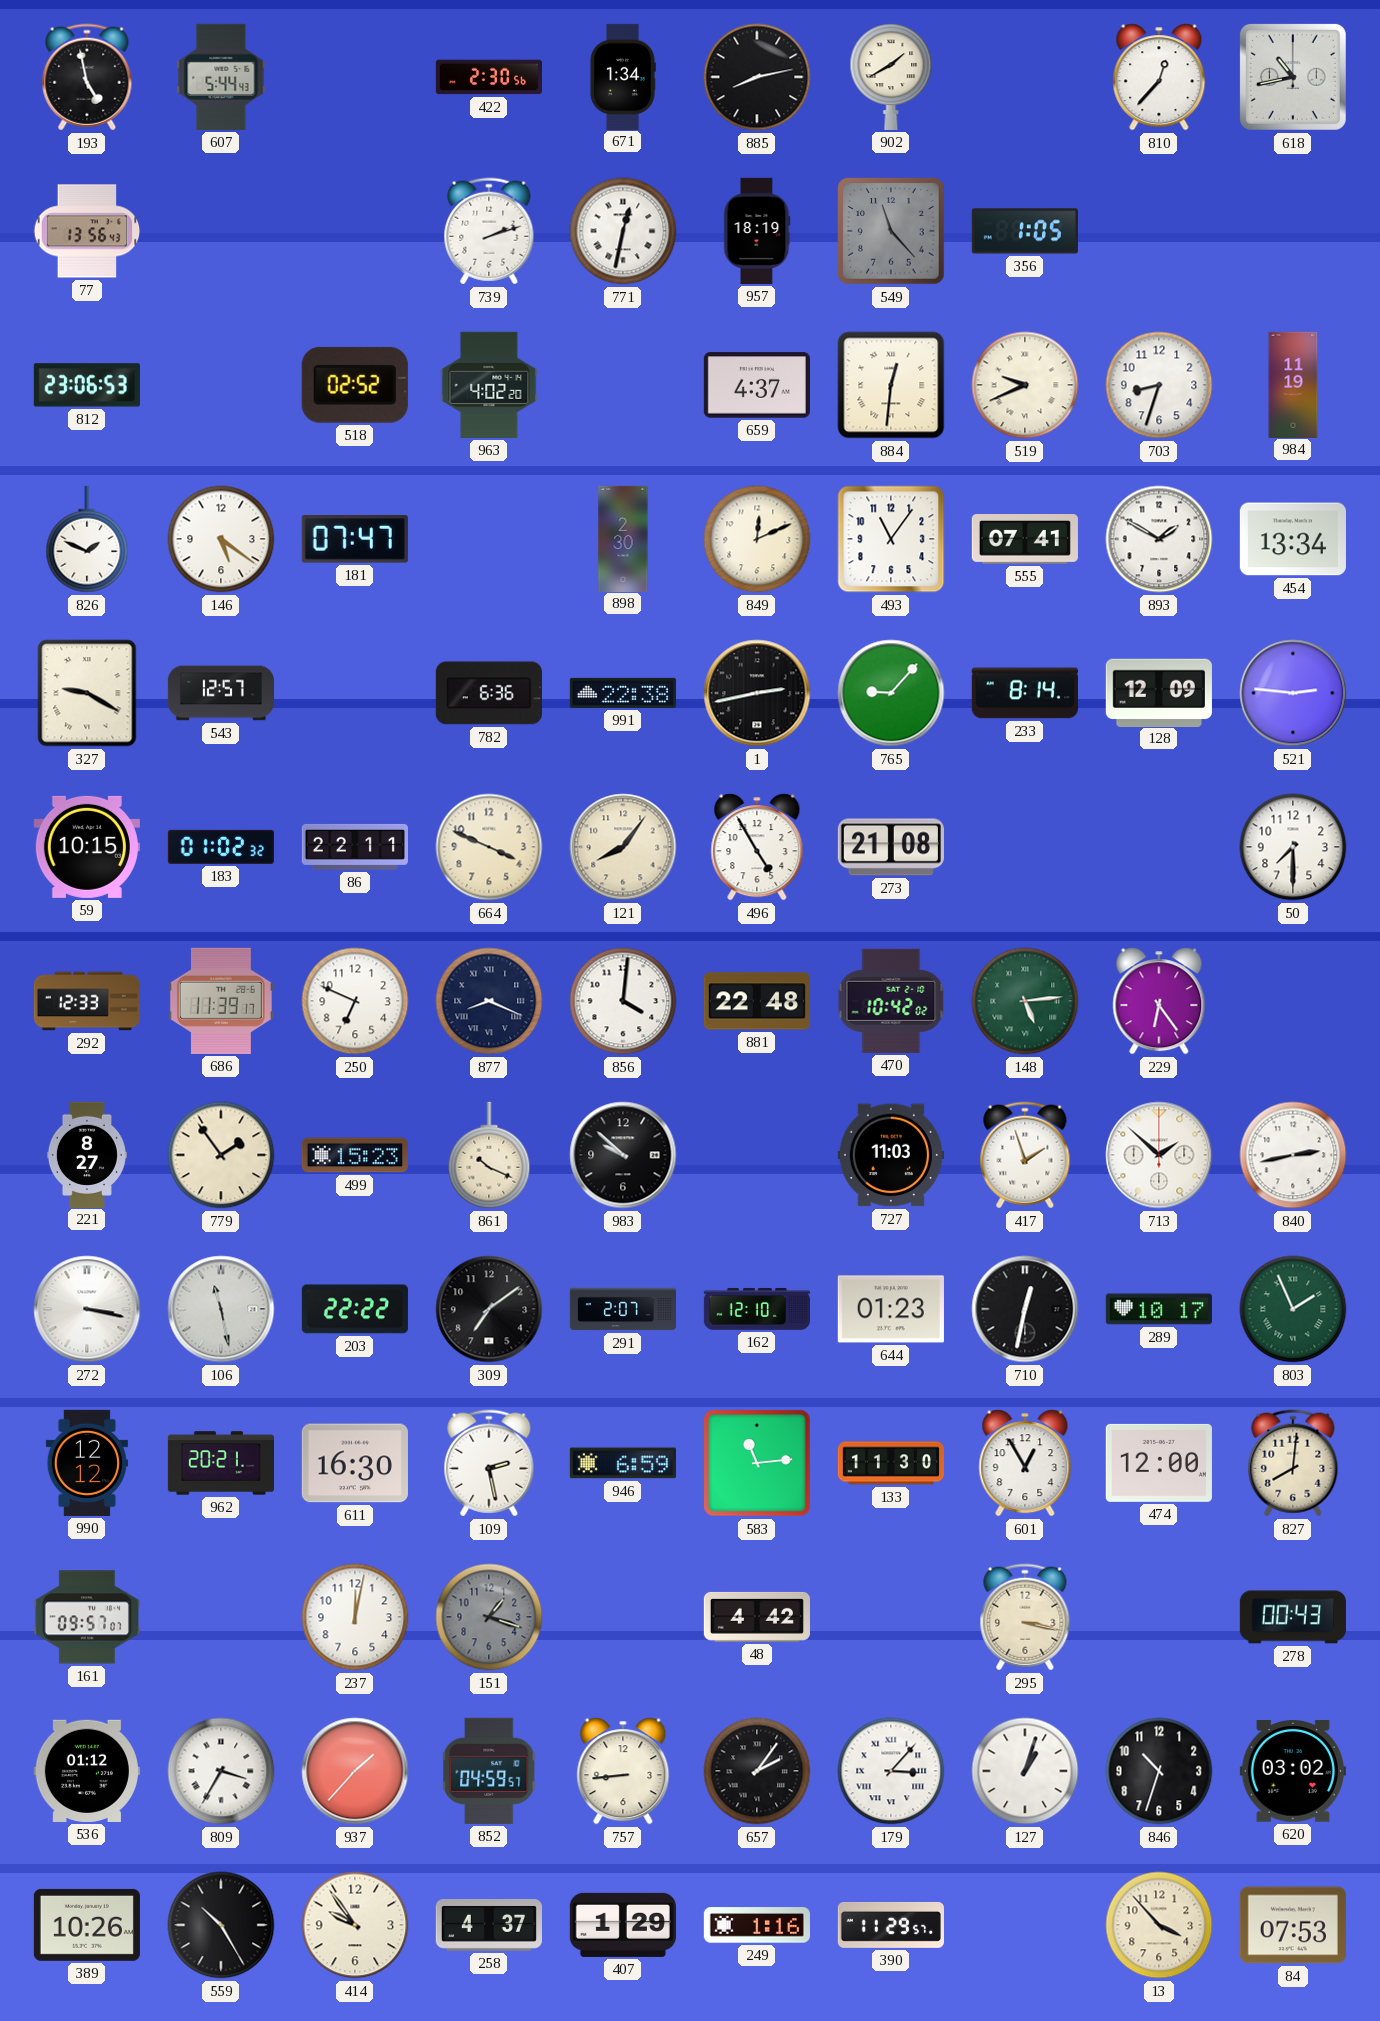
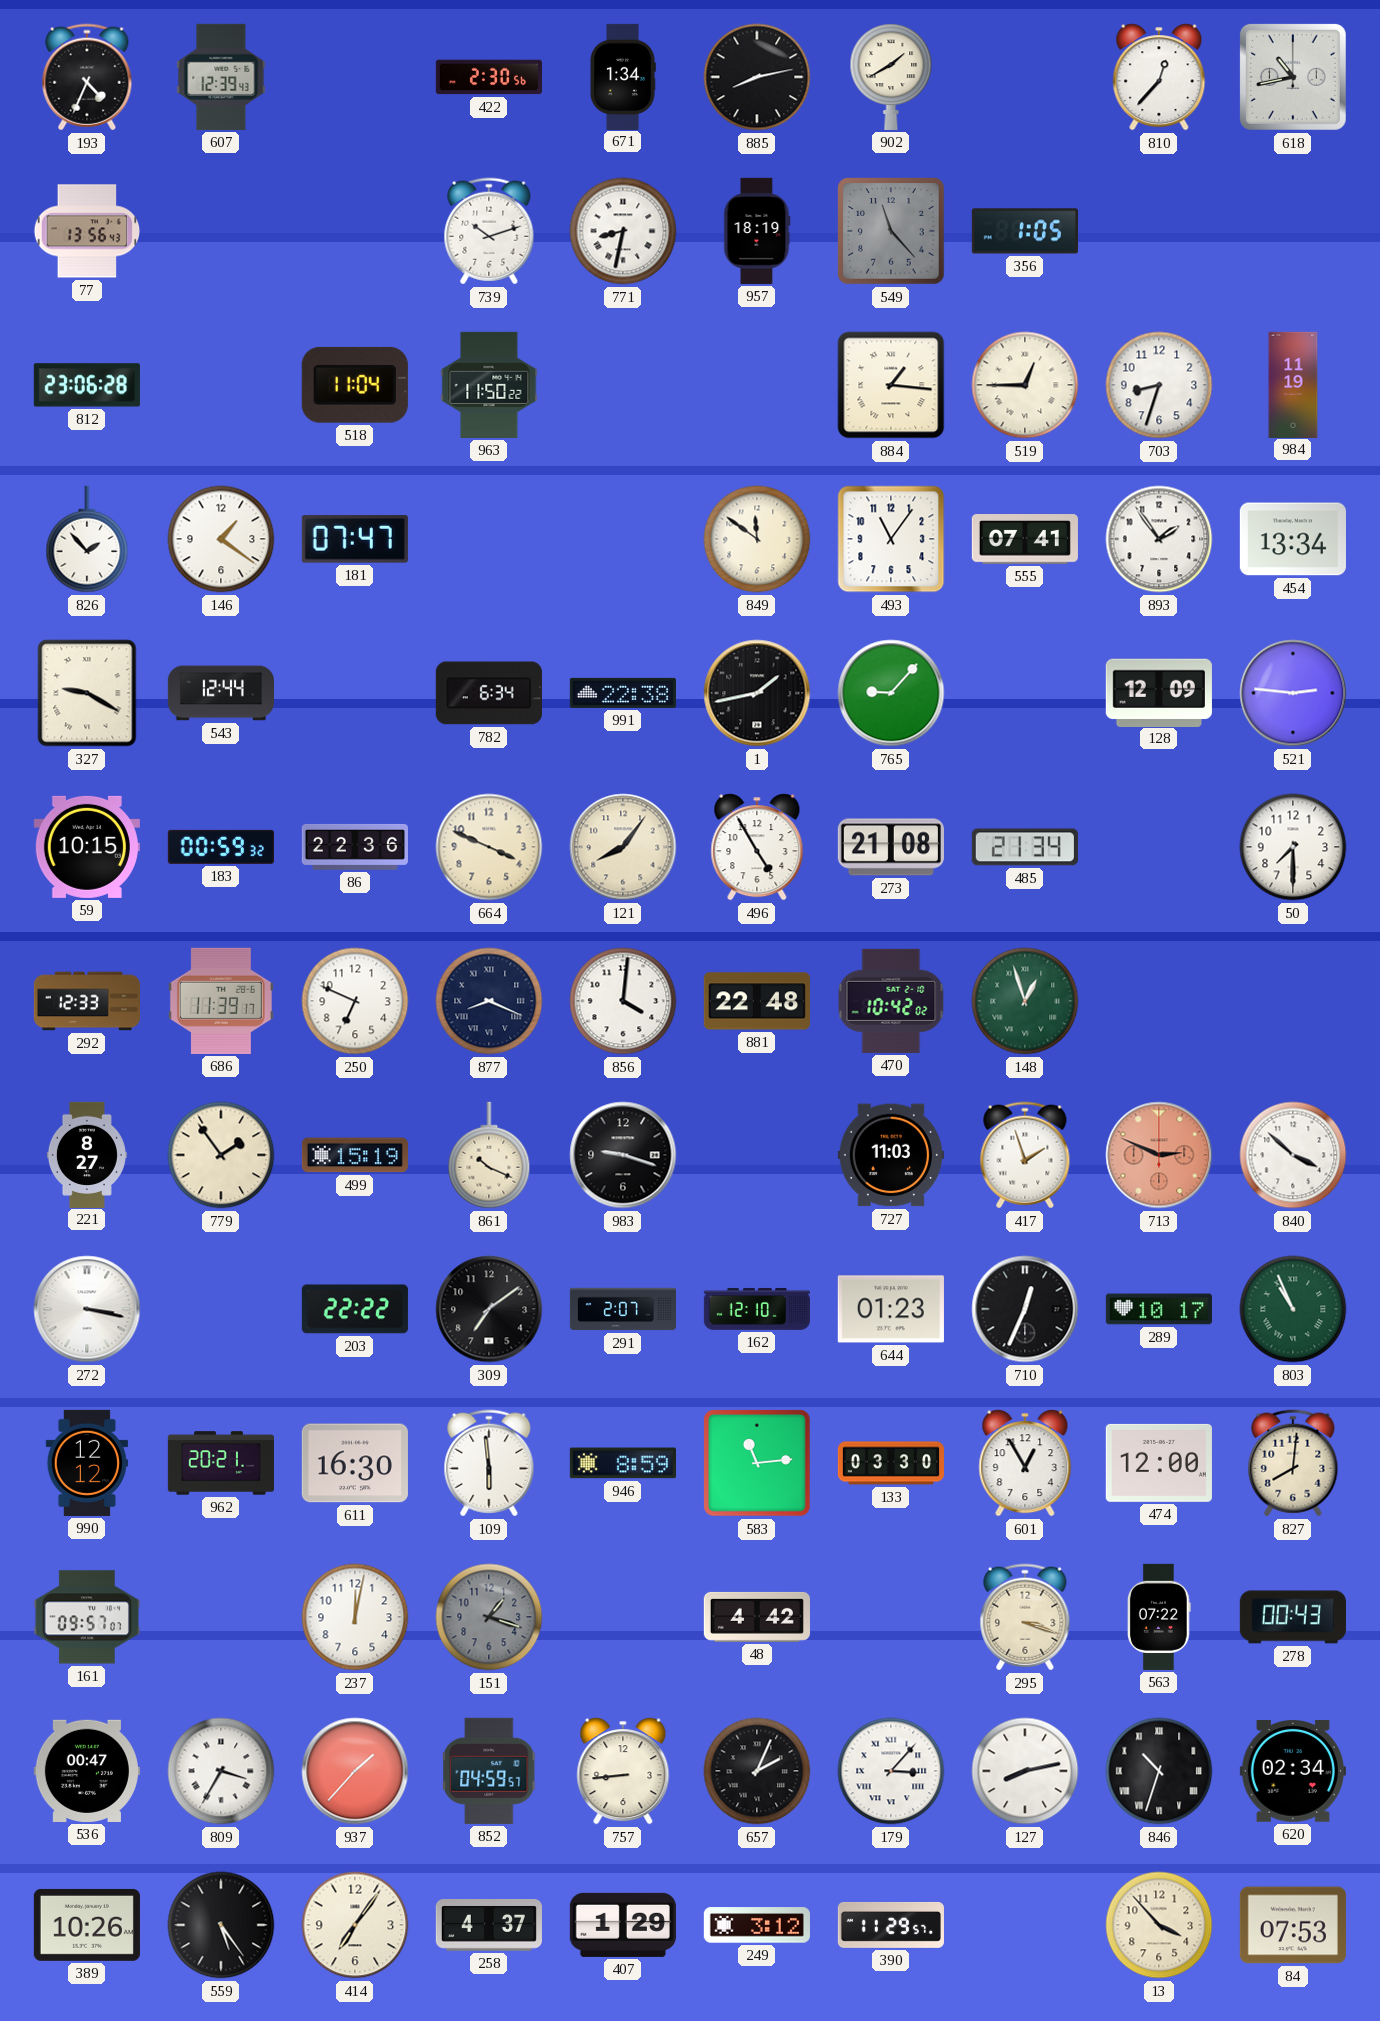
193: 4:58 -> 4:34
607: 5:44 -> 12:39
739: 2:12 -> 10:12
771: 12:32 -> 8:32
812: 23:06:53 -> 23:06:28
518: 02:52 -> 11:04
963: 4:02 -> 11:50
659: 4:37 -> none
884: 12:31 -> 1:16
519: 9:41 -> 12:45
826: 1:49 -> 1:53
146: 5:21 -> 1:21
898: 2:30 -> none
849: 12:11 -> 11:51
893: 1:50 -> 1:54
543: 12:57 -> 12:44
782: 6:36 -> 6:34
1: 2:43 -> 1:43
233: 8:14 -> none
183: 01:02 -> 00:59
86: 22:11 -> 22:36
485: none -> 21:34
148: 5:14 -> 12:57
229: 6:24 -> none
499: 15:23 -> 15:19
983: 9:52 -> 9:18
713: 1:52 -> 2:49
713 dial: white -> salmon
840: 2:43 -> 3:52
106: 11:28 -> none
710: 12:32 -> 12:34
803: 1:56 -> 10:56
109: 2:28 -> 5:59
946: 6:59 -> 8:59
133: 11:30 -> 03:30
295: 3:17 -> 3:18
563: none -> 07:22
536: 01:12 -> 00:47
657: 2:06 -> 2:04
127: 1:03 -> 8:13
846 numerals: Arabic -> Roman
620: 03:02 -> 02:34
559: 10:25 -> 5:24
414: 9:54 -> 7:06
249: 1:16 -> 3:12
